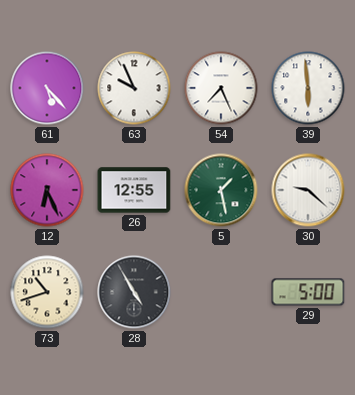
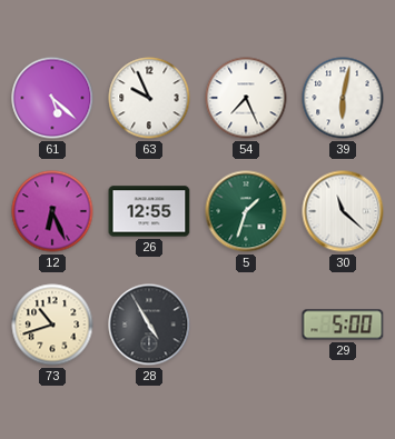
61: 5:23 -> 5:22
39: 5:59 -> 6:02
5: 1:28 -> 1:33
30: 9:22 -> 11:22
